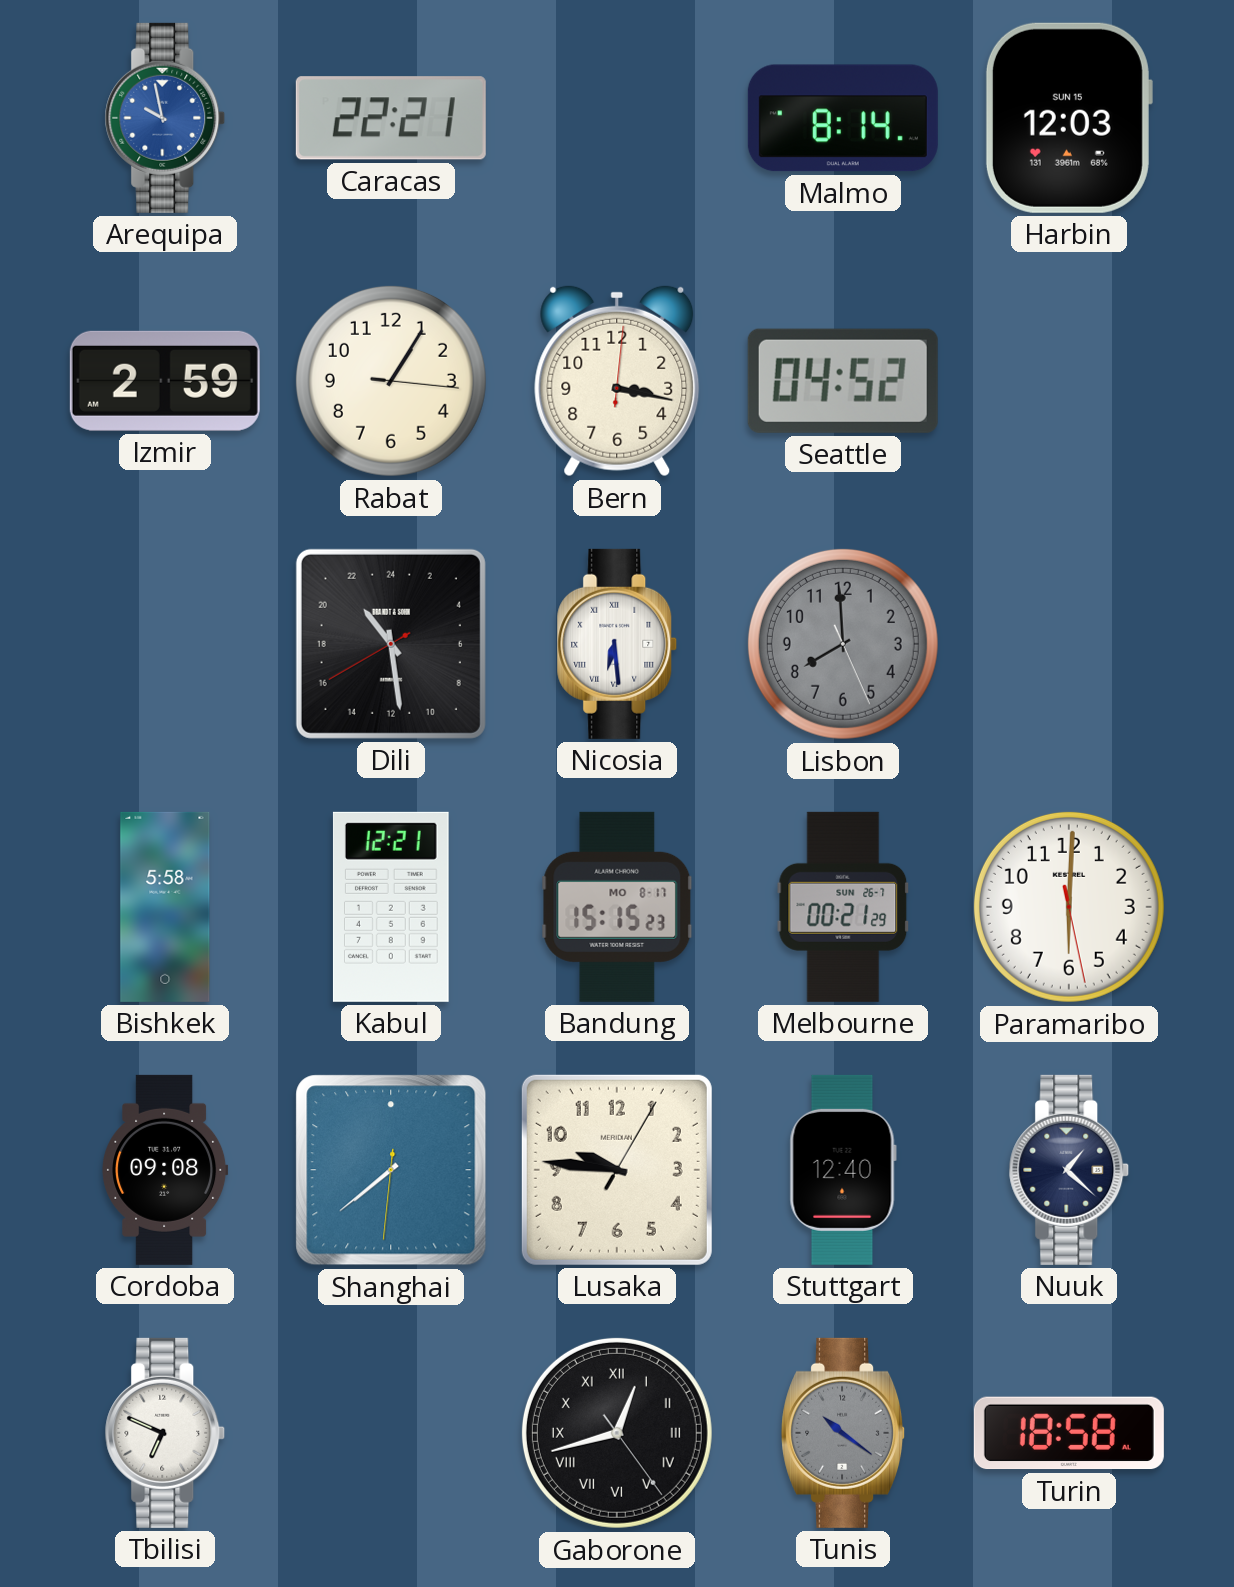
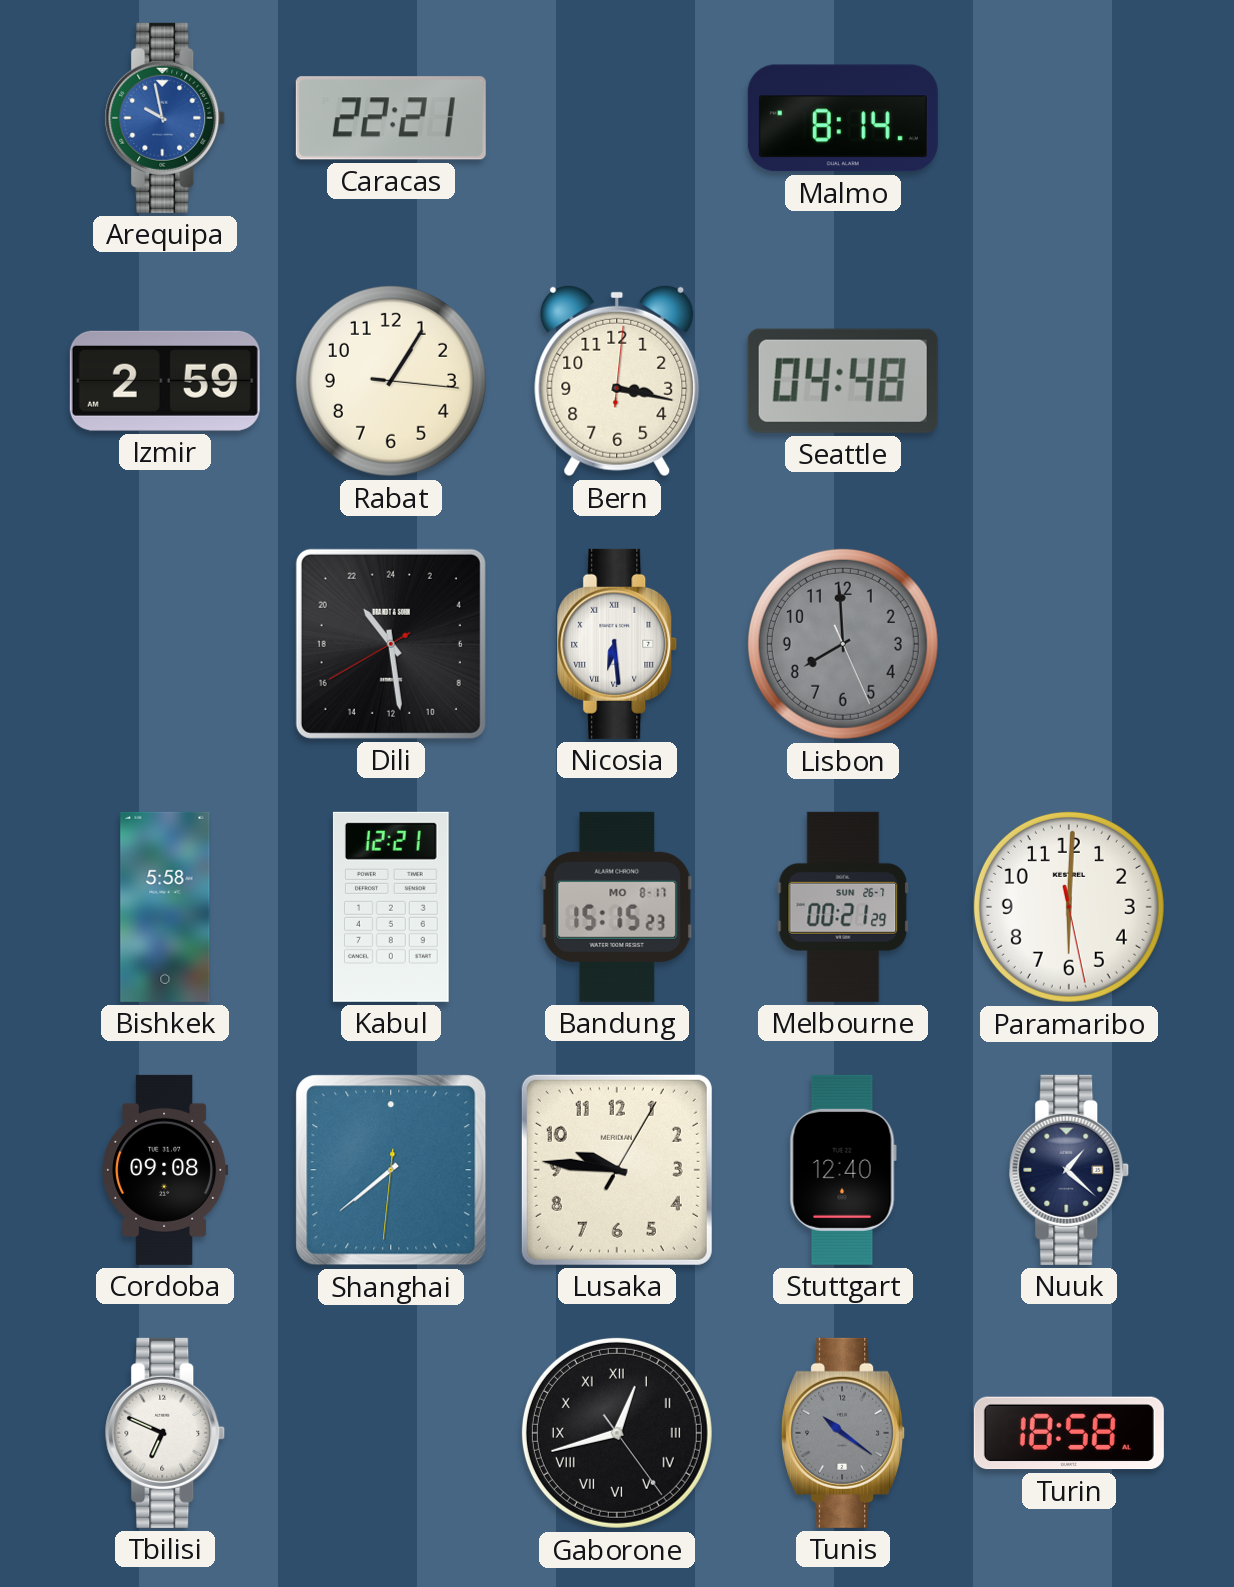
Harbin: 12:03 -> none
Seattle: 04:52 -> 04:48
